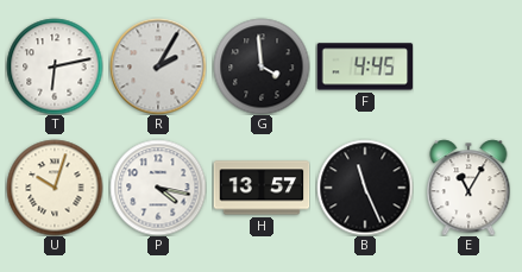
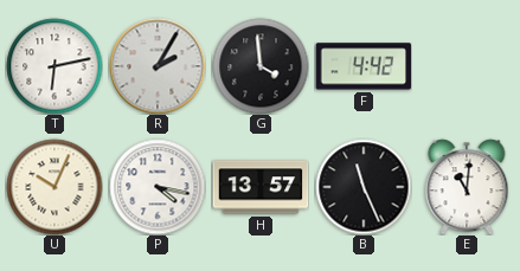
F: 4:45 -> 4:42
U: 10:03 -> 10:04
E: 11:05 -> 11:01
